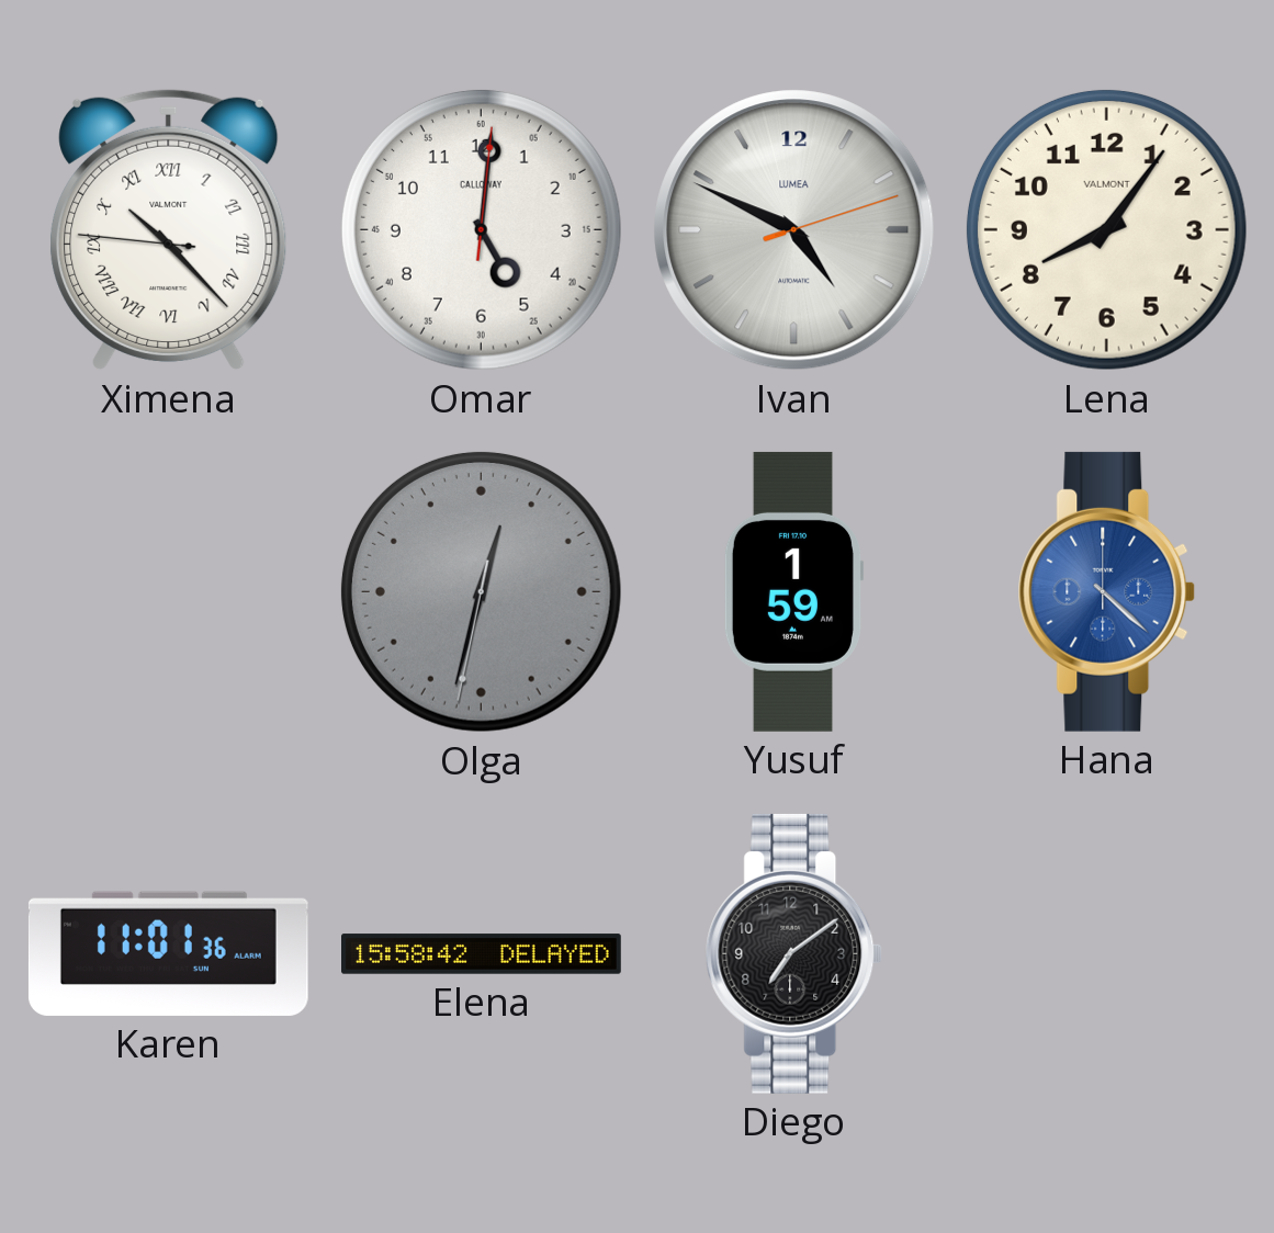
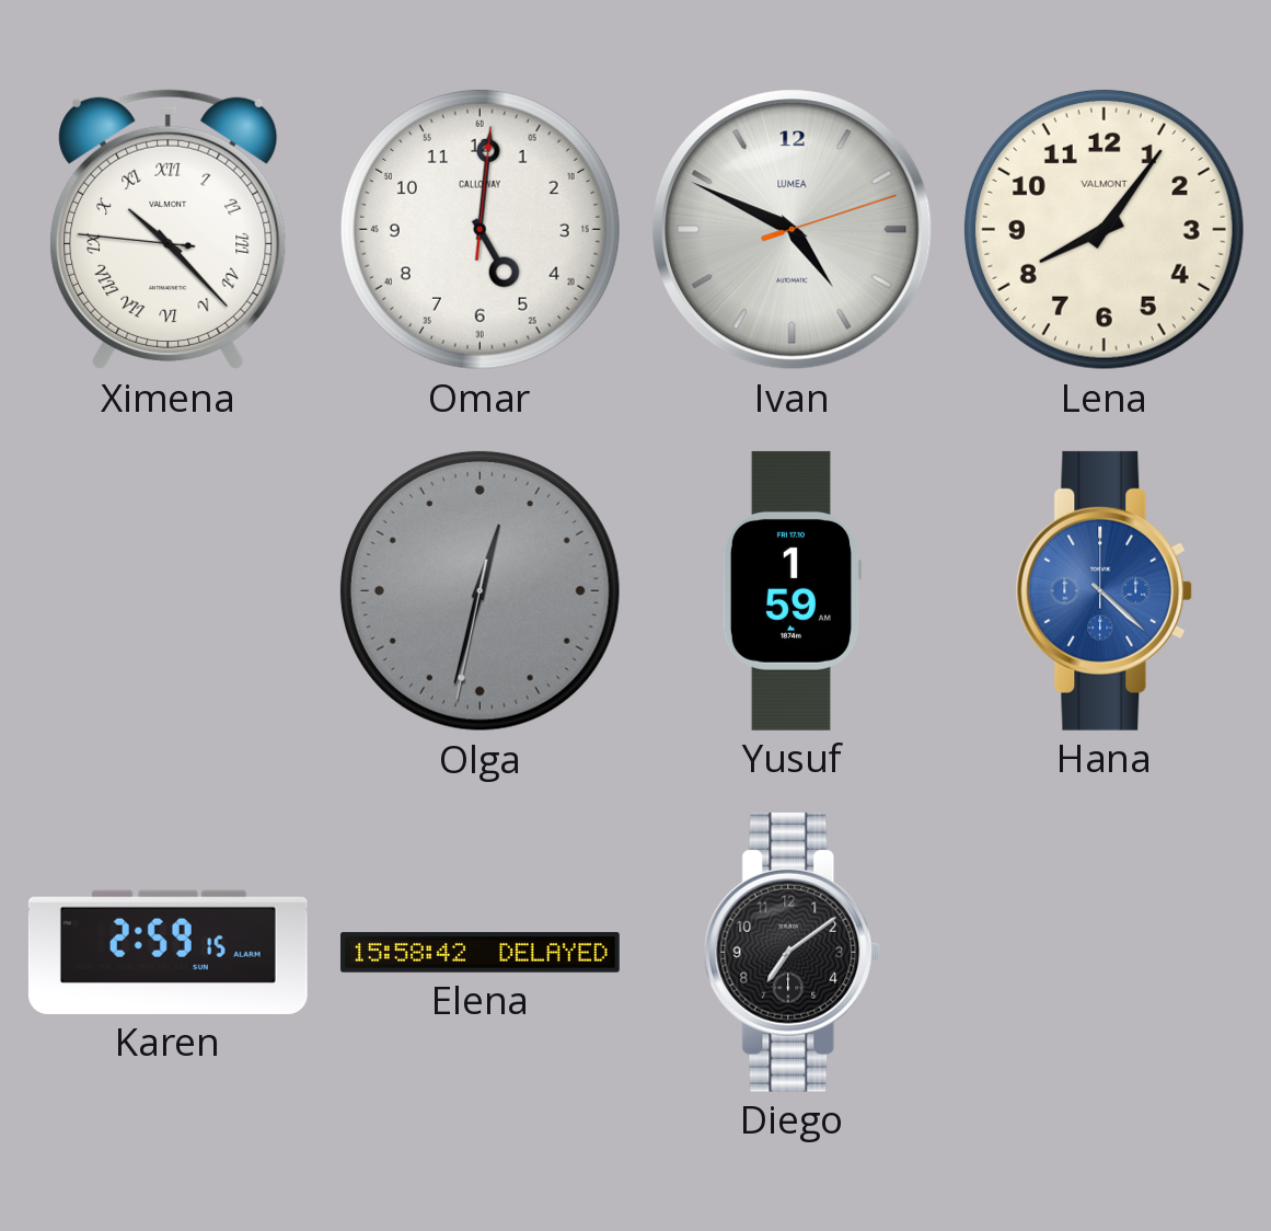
Karen: 11:01 -> 2:59
